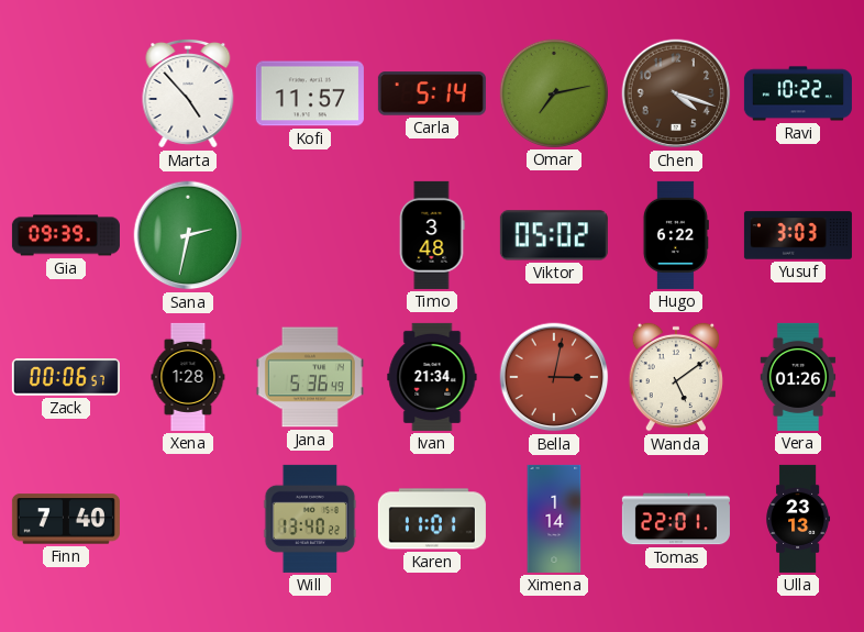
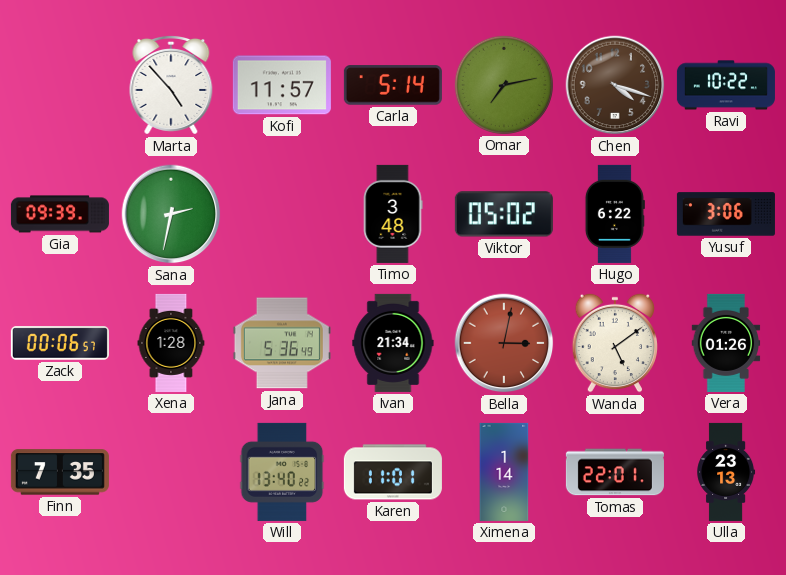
Yusuf: 3:03 -> 3:06
Finn: 7:40 -> 7:35
